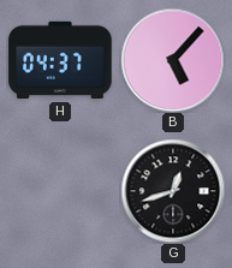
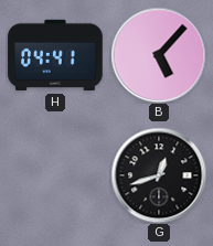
H: 04:37 -> 04:41
